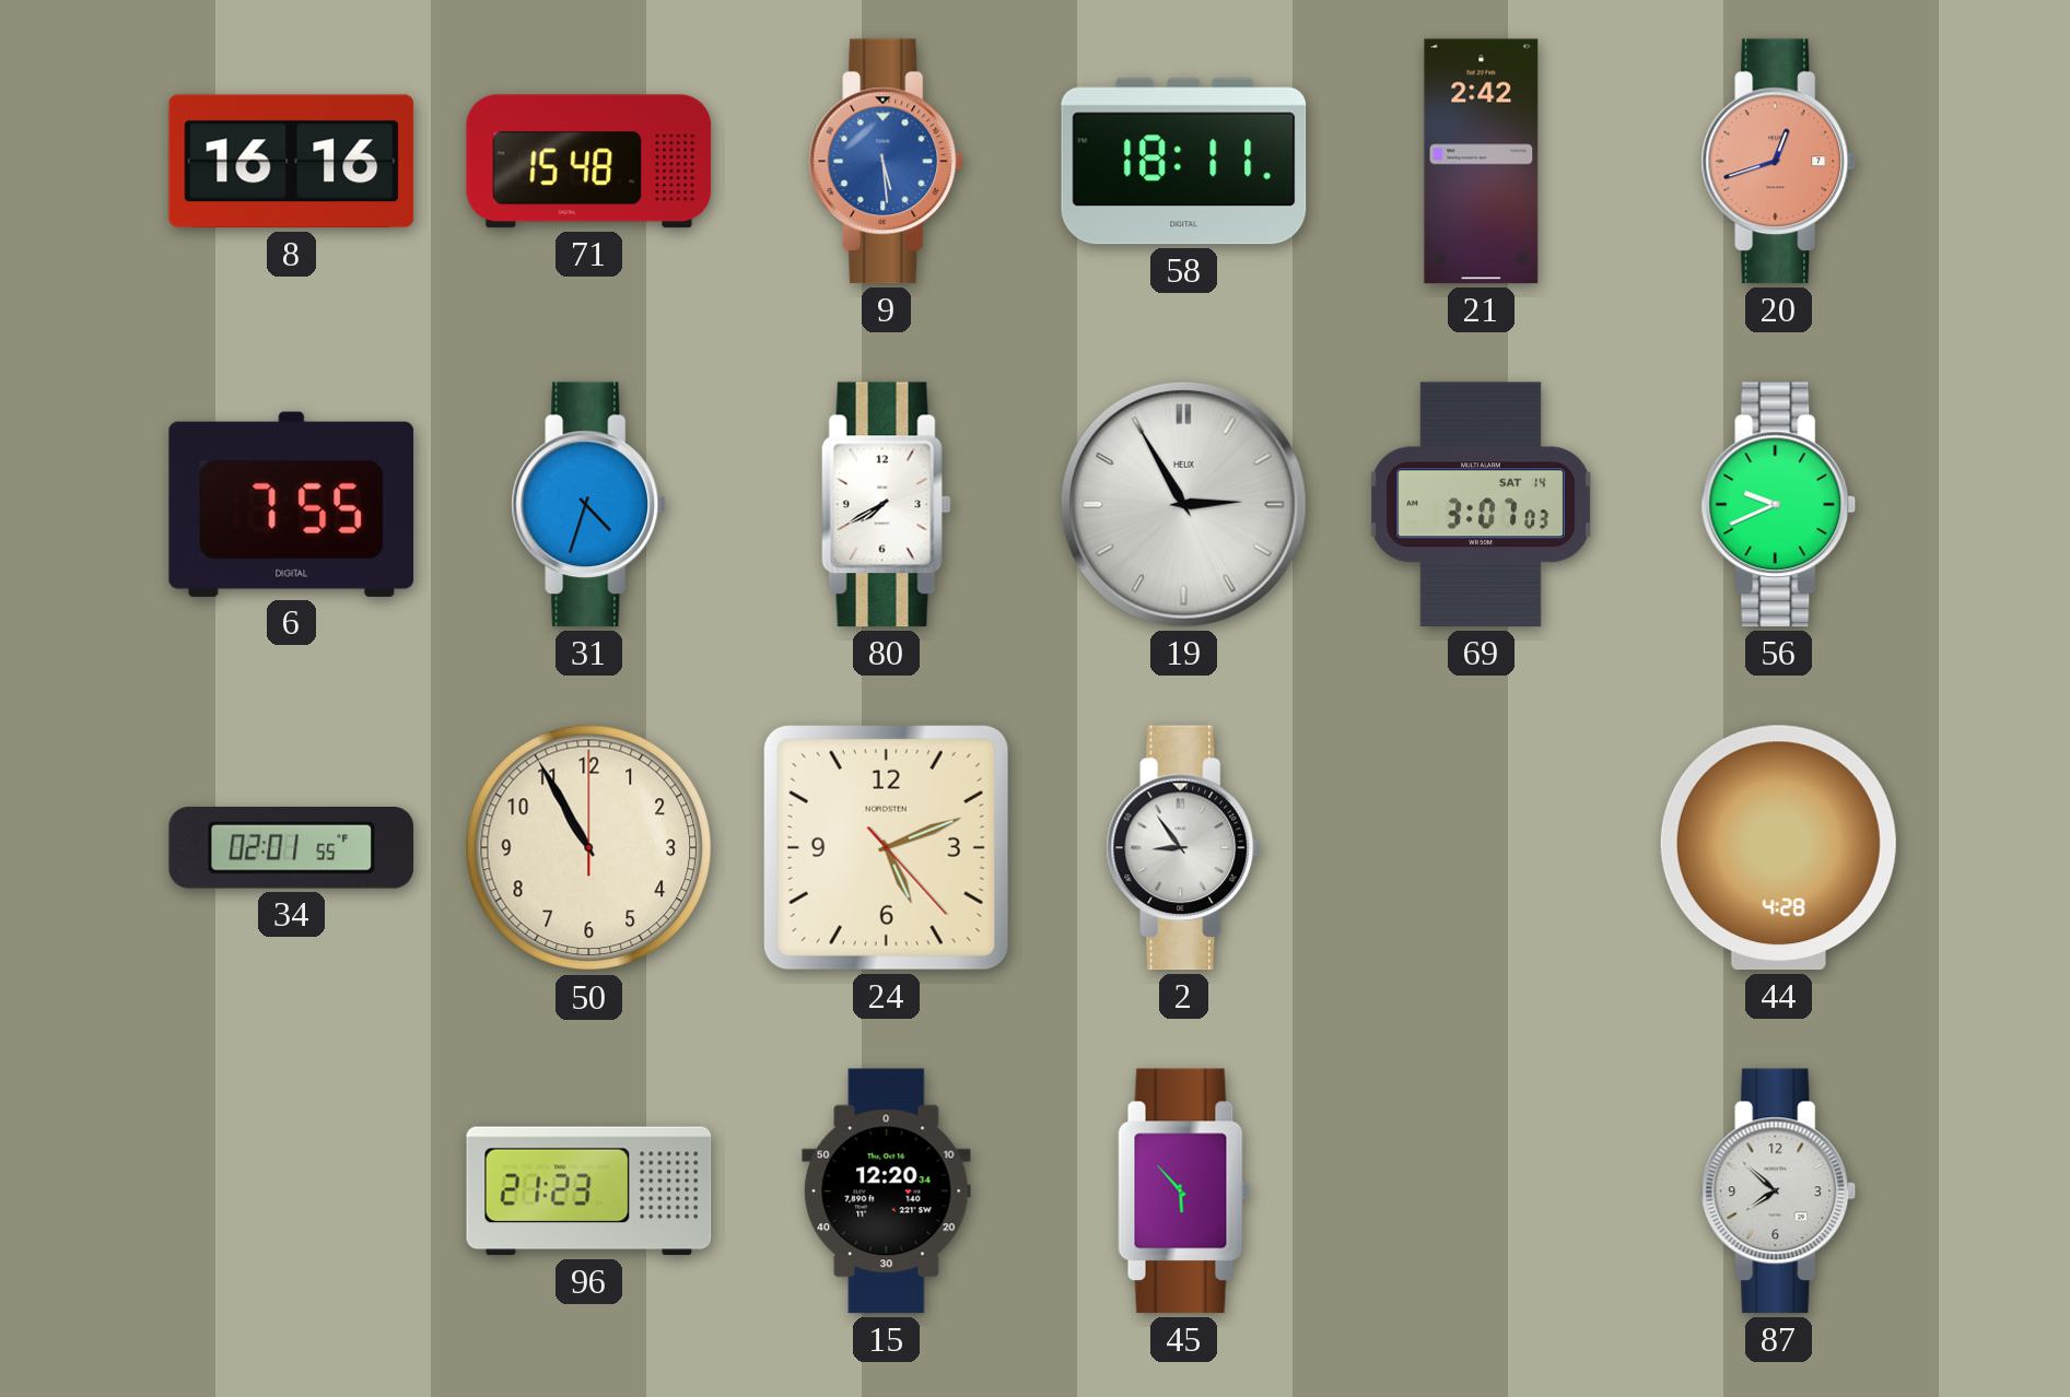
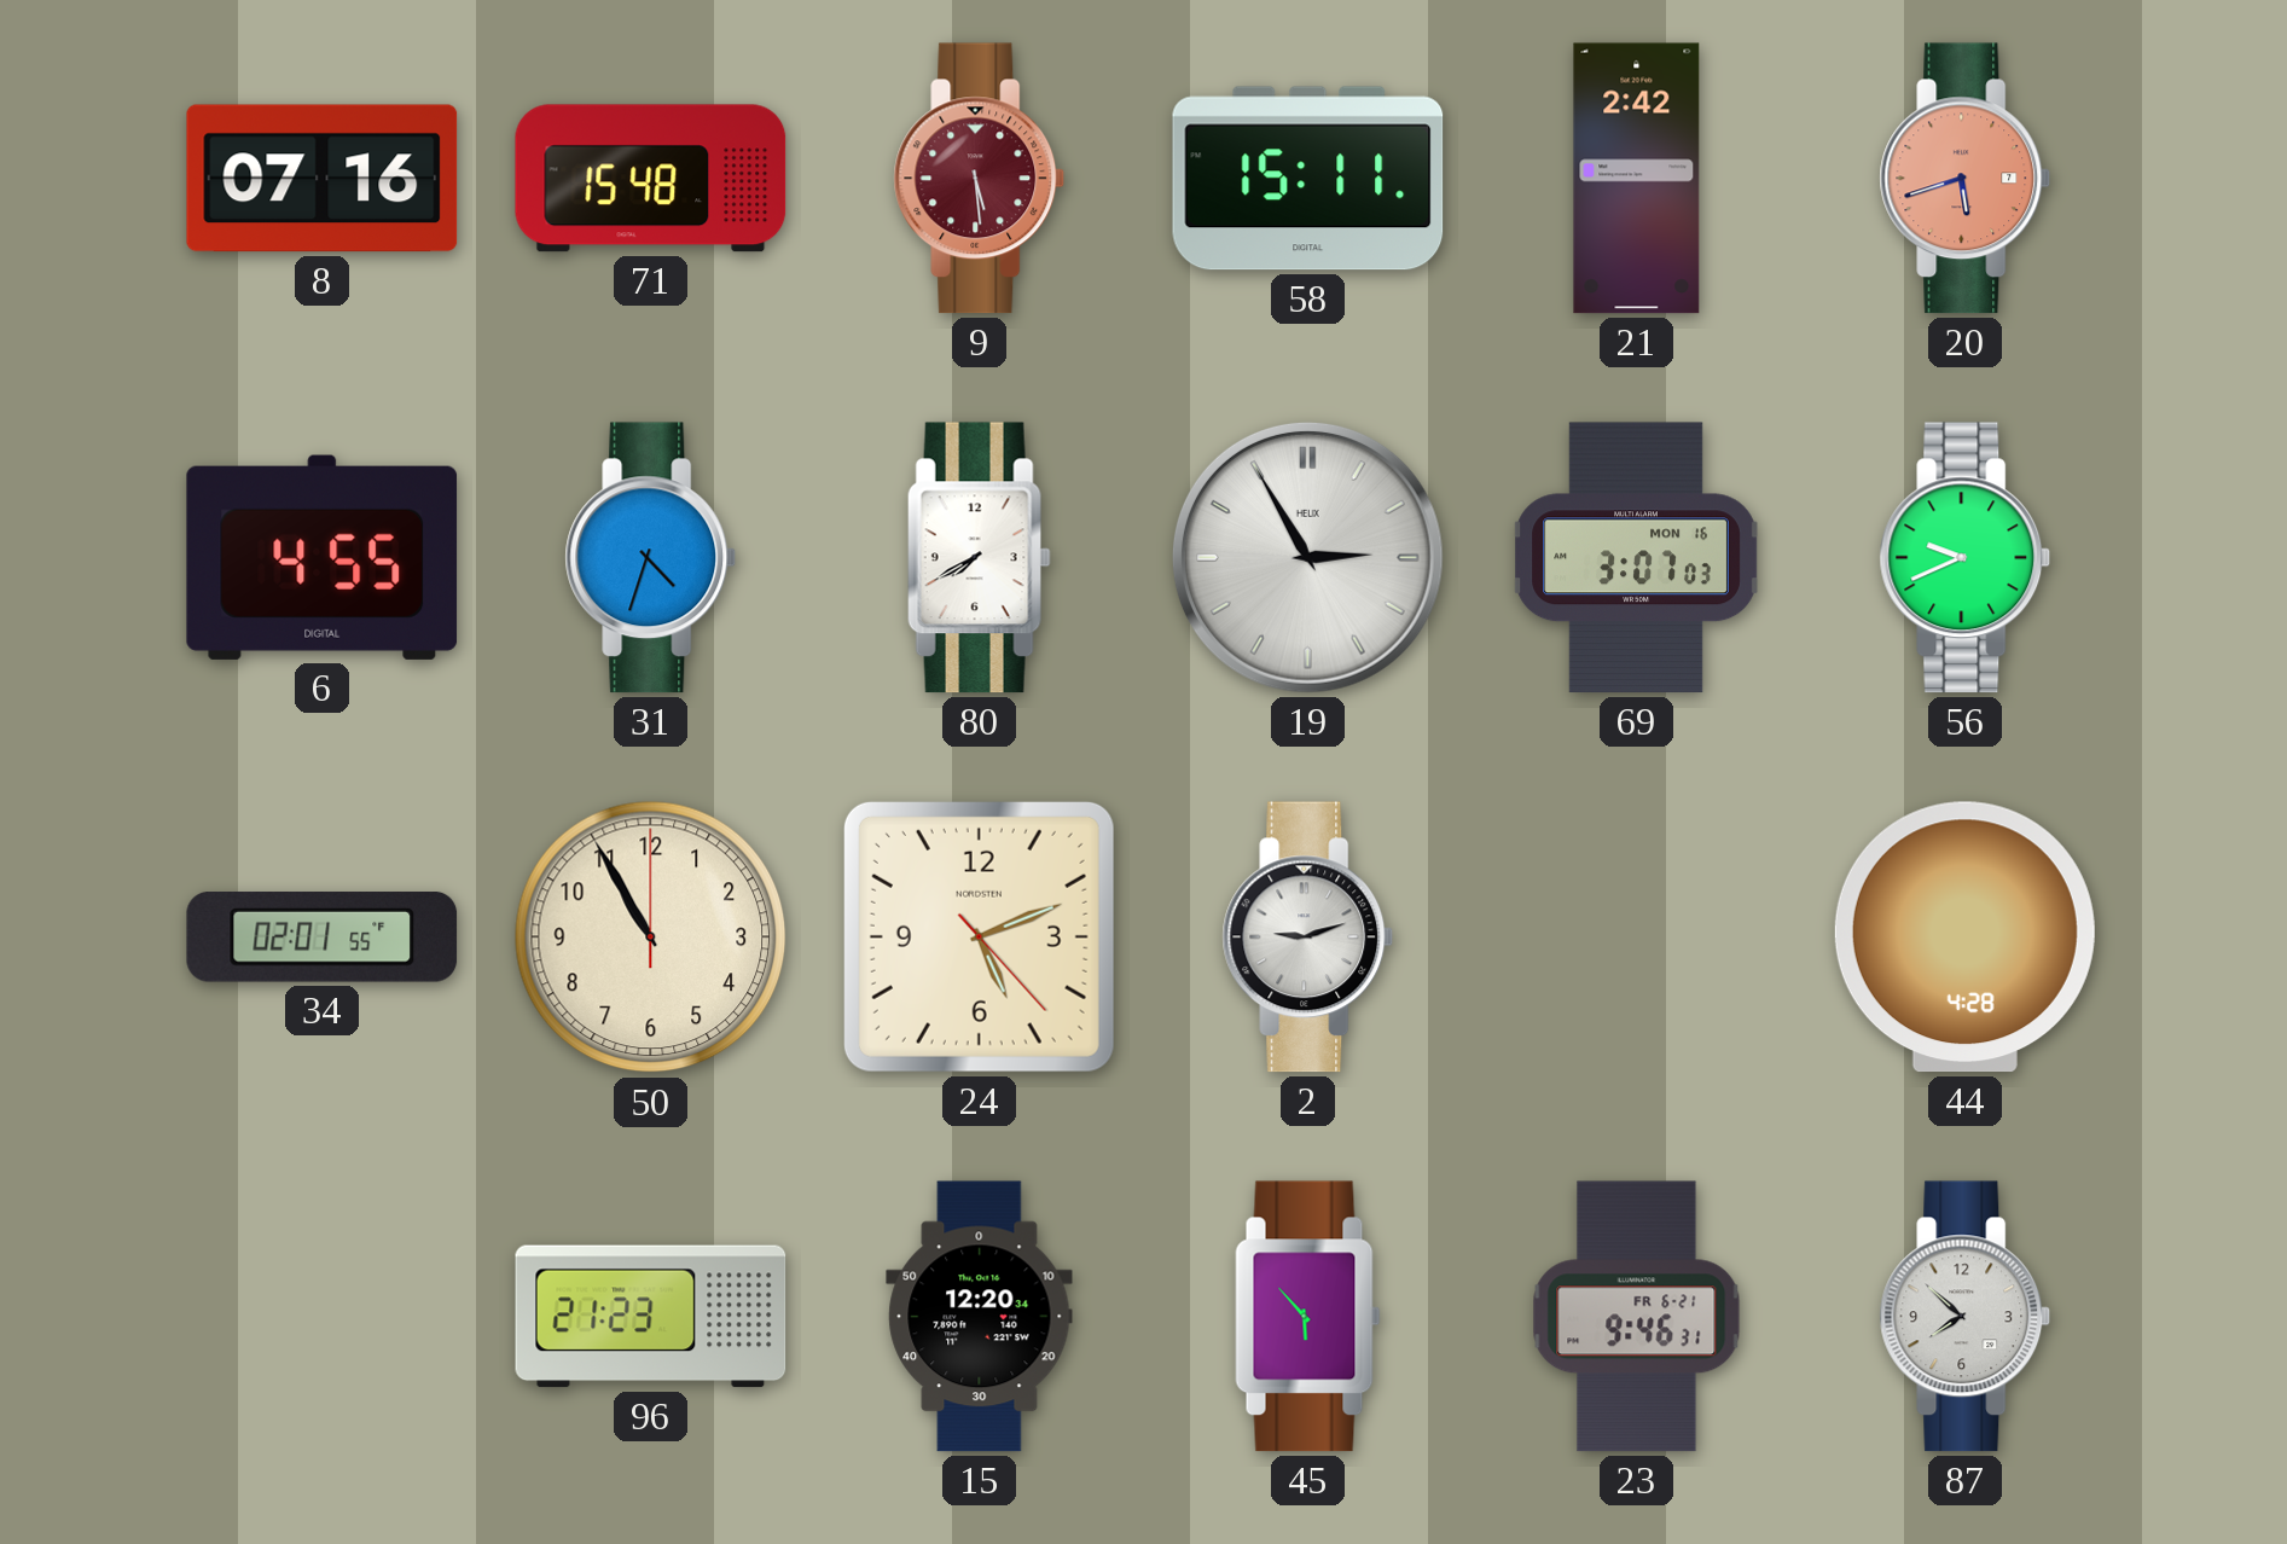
8: 16:16 -> 07:16
9 dial: blue -> burgundy
58: 18:11 -> 15:11
20: 12:42 -> 5:42
6: 7:55 -> 4:55
69 date: SAT 14 -> MON 16
2: 8:54 -> 9:12
23: none -> 9:46
